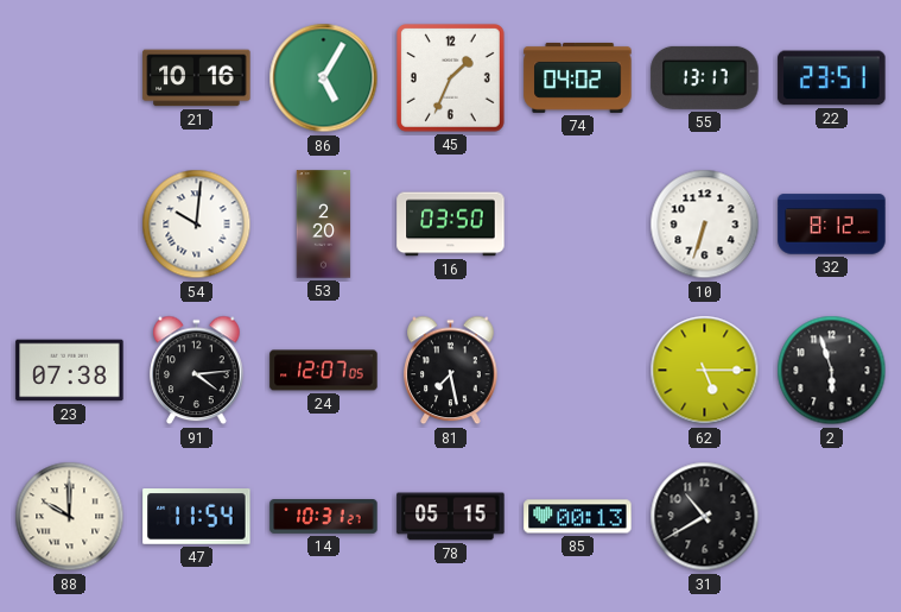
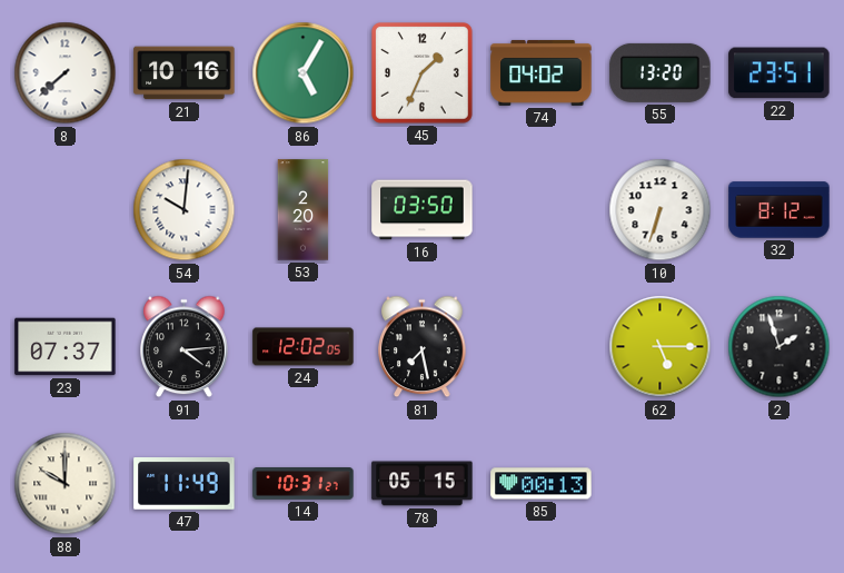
8: none -> 7:38
55: 13:17 -> 13:20
23: 07:38 -> 07:37
24: 12:07 -> 12:02
2: 5:57 -> 1:57
47: 11:54 -> 11:49
31: 10:40 -> none
